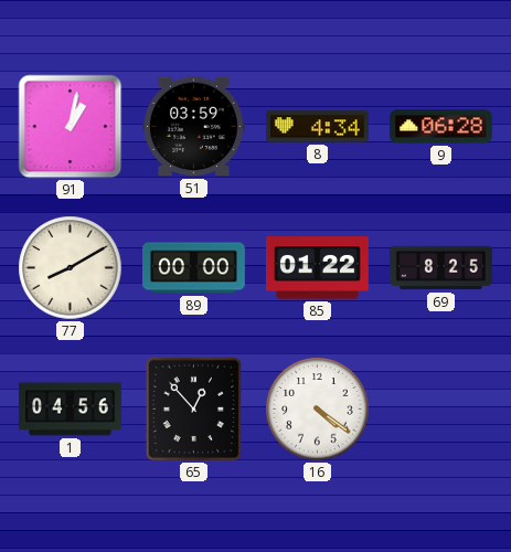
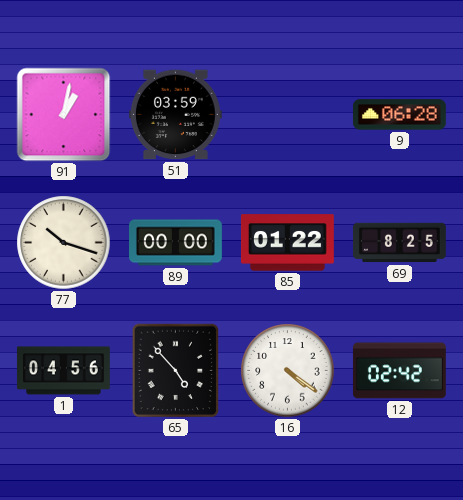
8: 4:34 -> none
77: 8:10 -> 10:18
65: 12:53 -> 4:53
12: none -> 02:42
